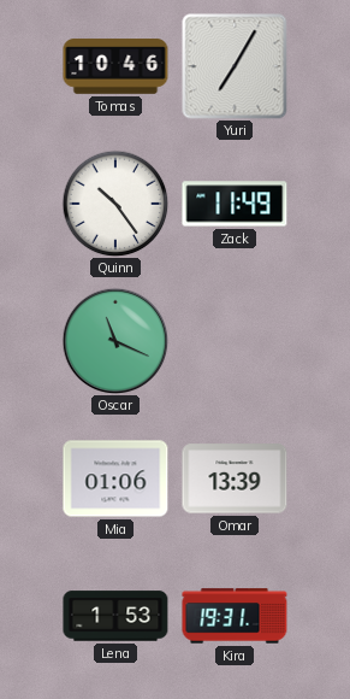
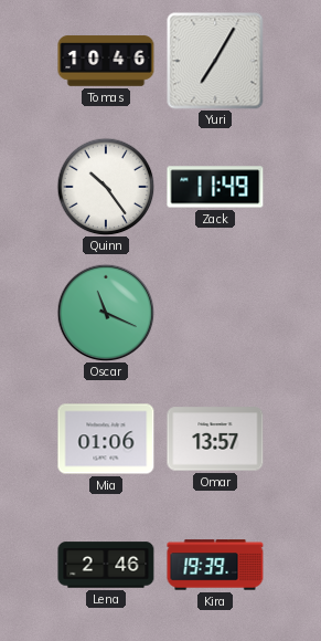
Omar: 13:39 -> 13:57
Lena: 1:53 -> 2:46
Kira: 19:31 -> 19:39
